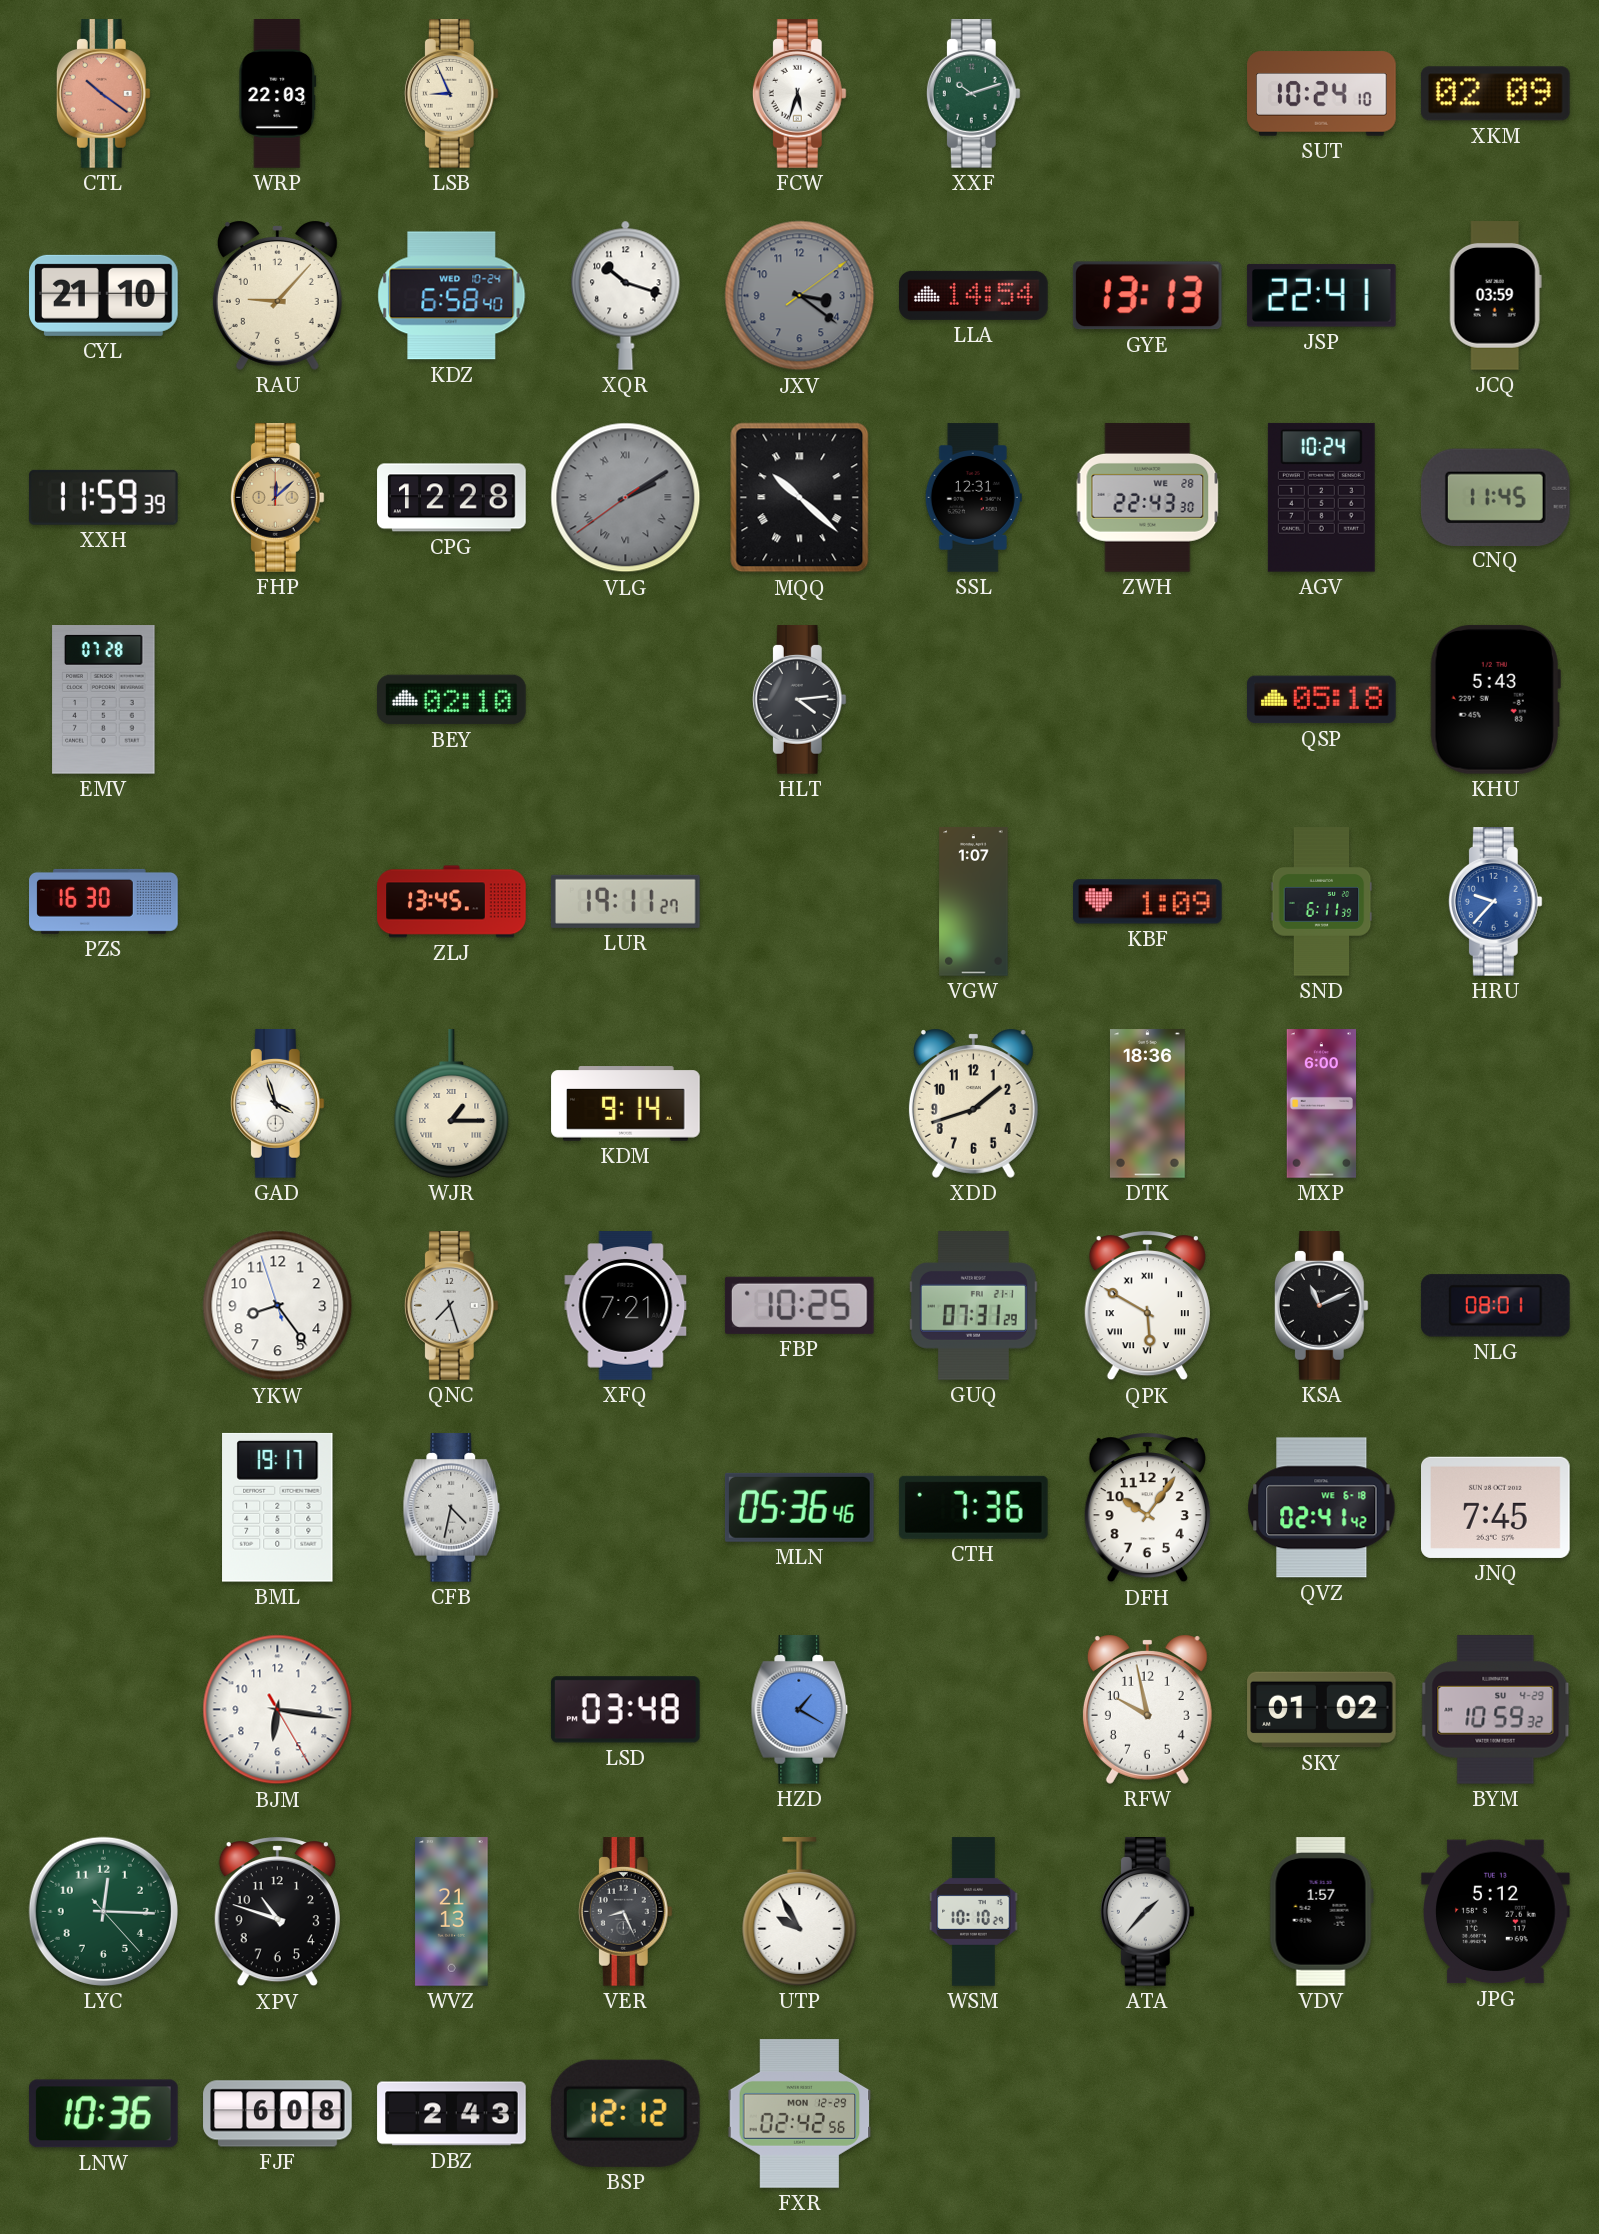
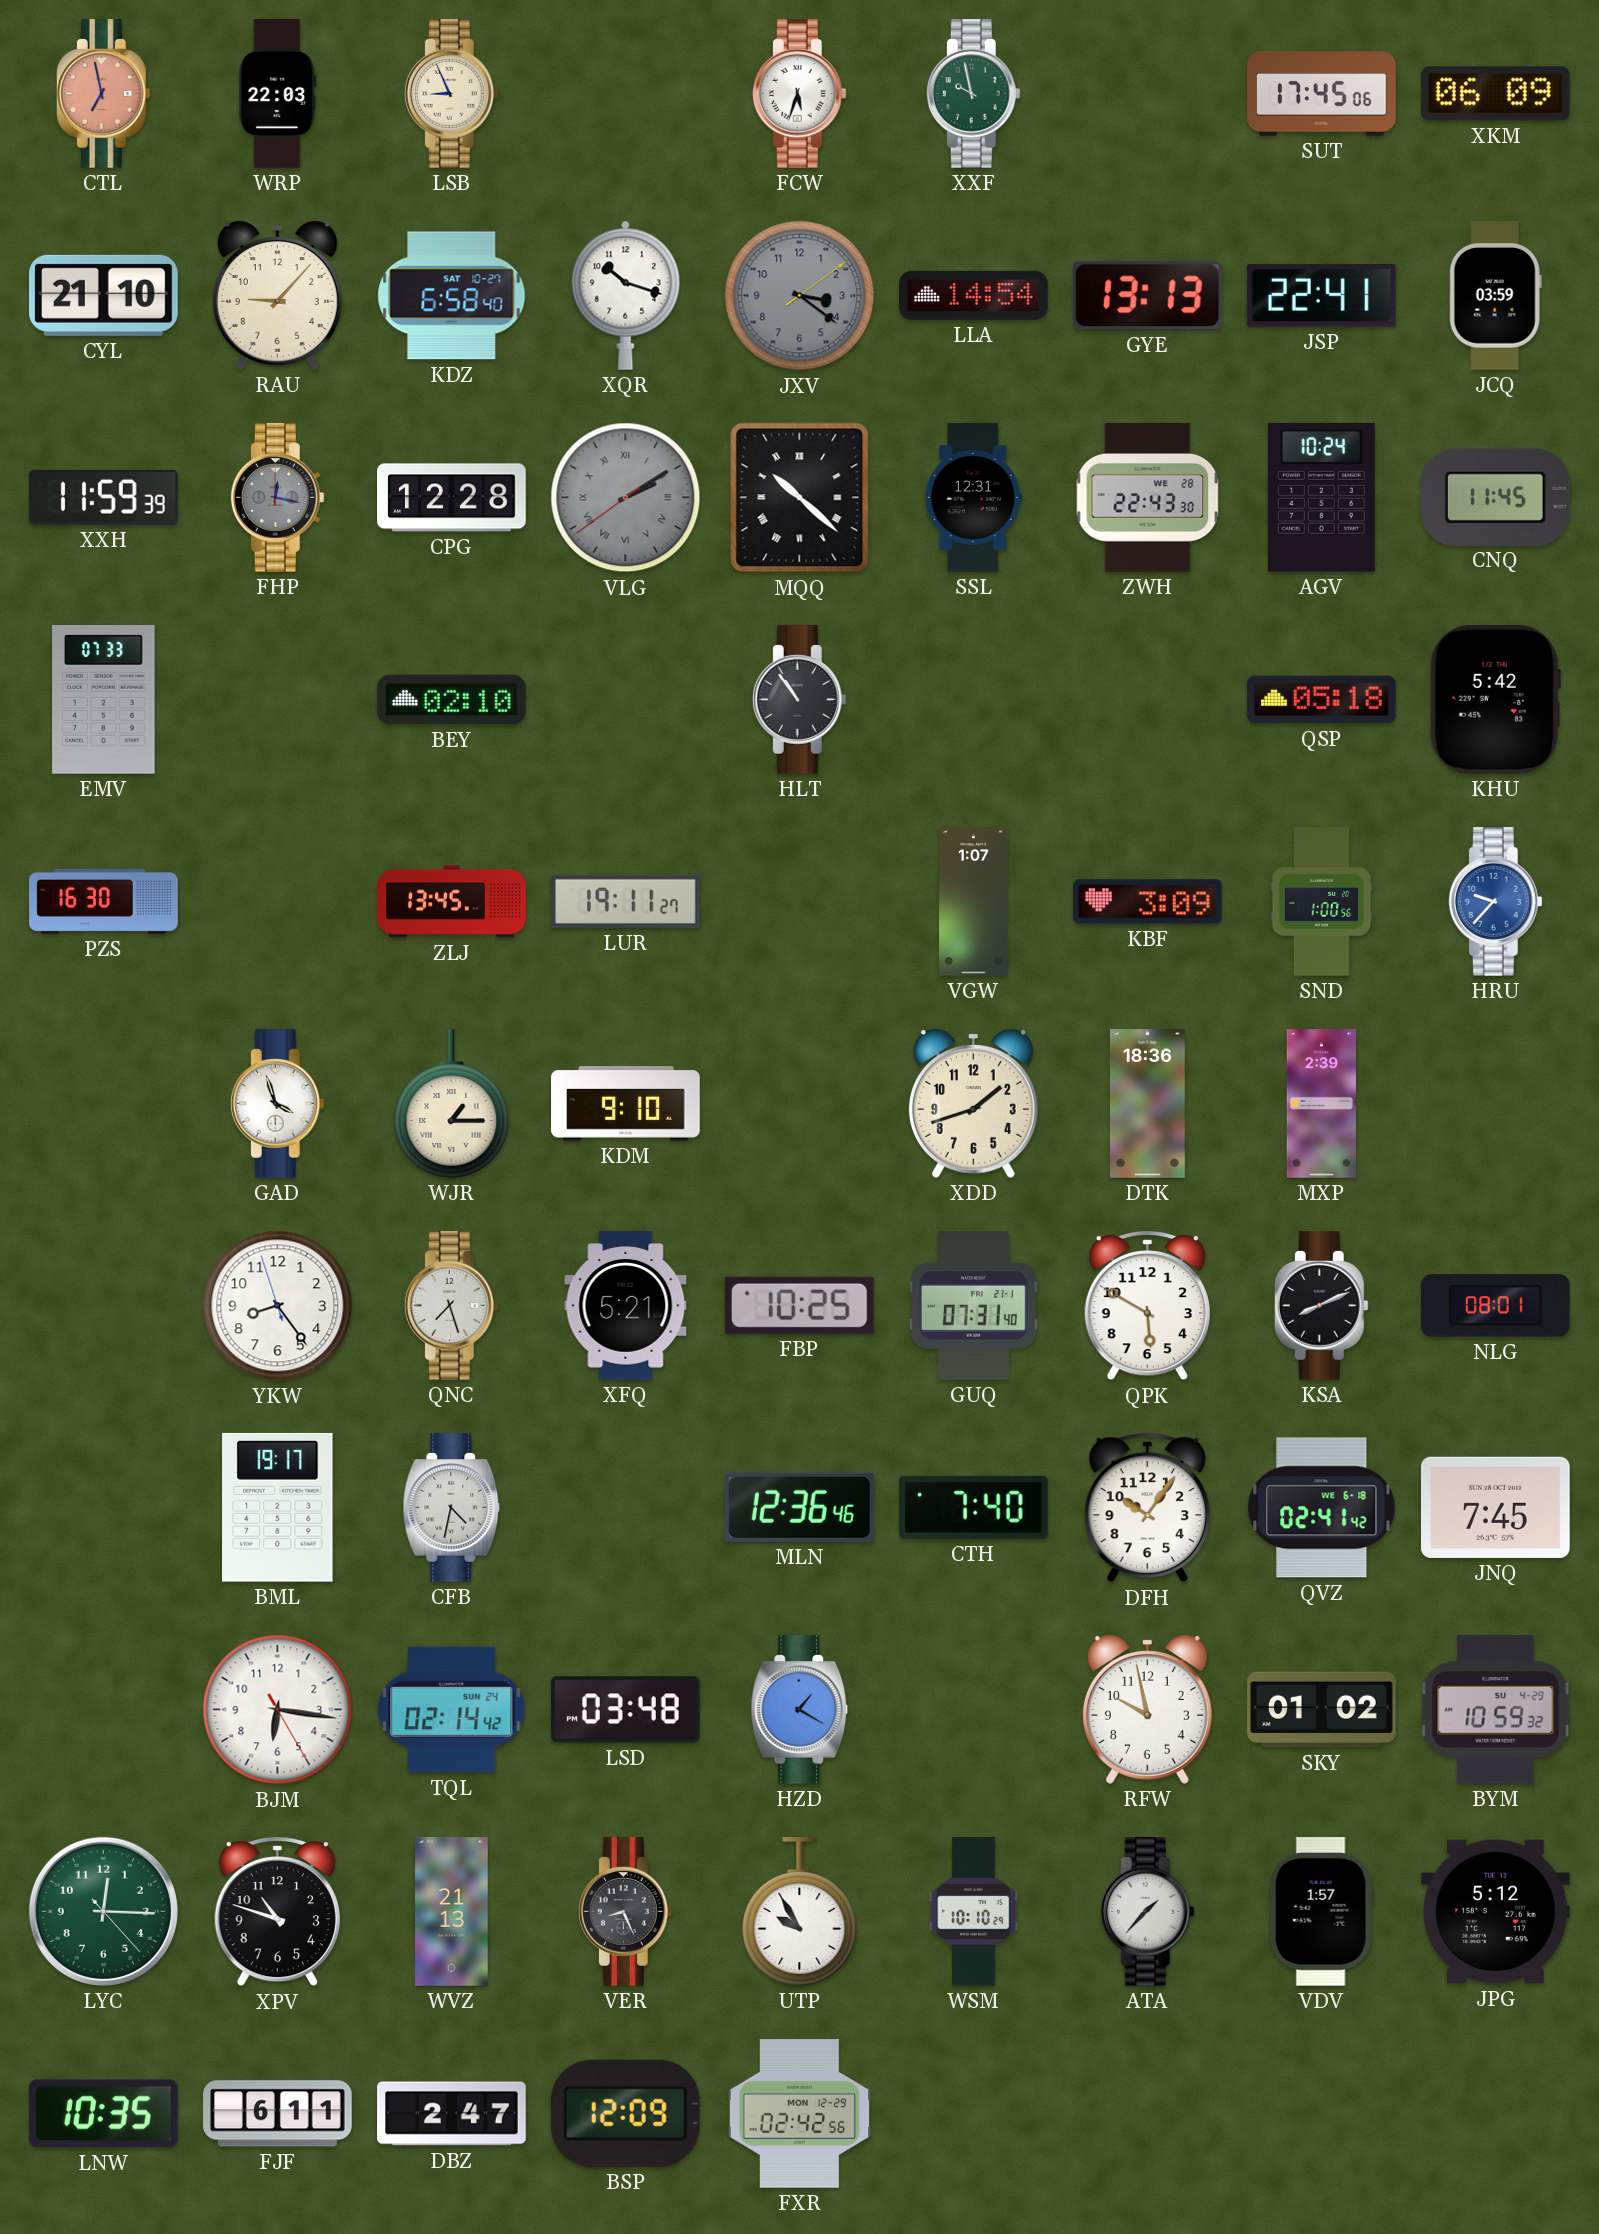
CTL: 10:21 -> 6:58
XXF: 10:12 -> 9:58
SUT: 10:24 -> 17:45
XKM: 02:09 -> 06:09
KDZ date: WED 10-24 -> SAT 10-27
FHP: 12:08 -> 12:17
FHP dial: champagne -> grey
EMV: 07:28 -> 07:33
HLT: 4:14 -> 10:54
KHU: 5:43 -> 5:42
KBF: 1:09 -> 3:09
SND: 6:11 -> 1:00
KDM: 9:14 -> 9:10
MXP: 6:00 -> 2:39
XFQ: 7:21 -> 5:21
GUQ: 07:31:29 -> 07:31:40
QPK numerals: Roman -> Arabic
KSA: 11:11 -> 8:11
MLN: 05:36 -> 12:36
CTH: 7:36 -> 7:40
TQL: none -> 02:14
LNW: 10:36 -> 10:35
FJF: 6:08 -> 6:11
DBZ: 2:43 -> 2:47
BSP: 12:12 -> 12:09
